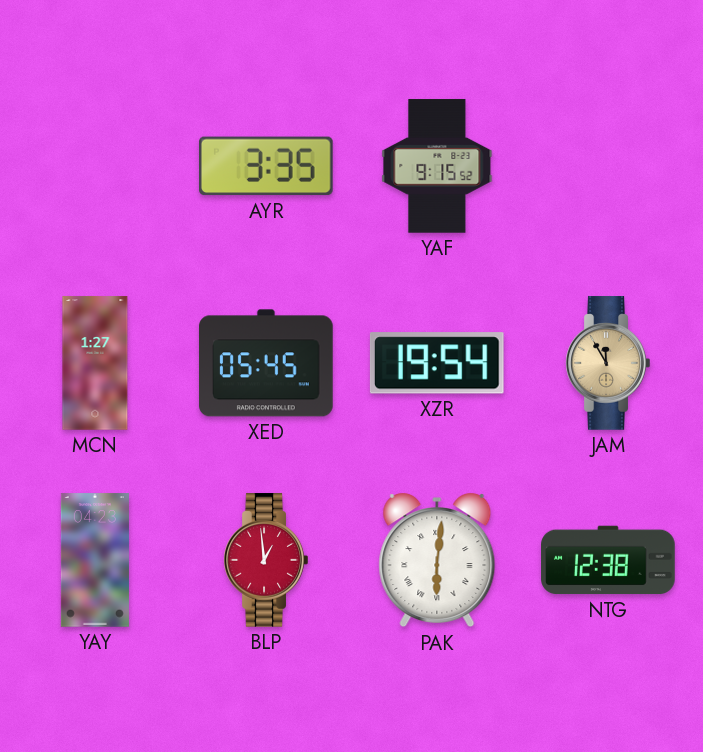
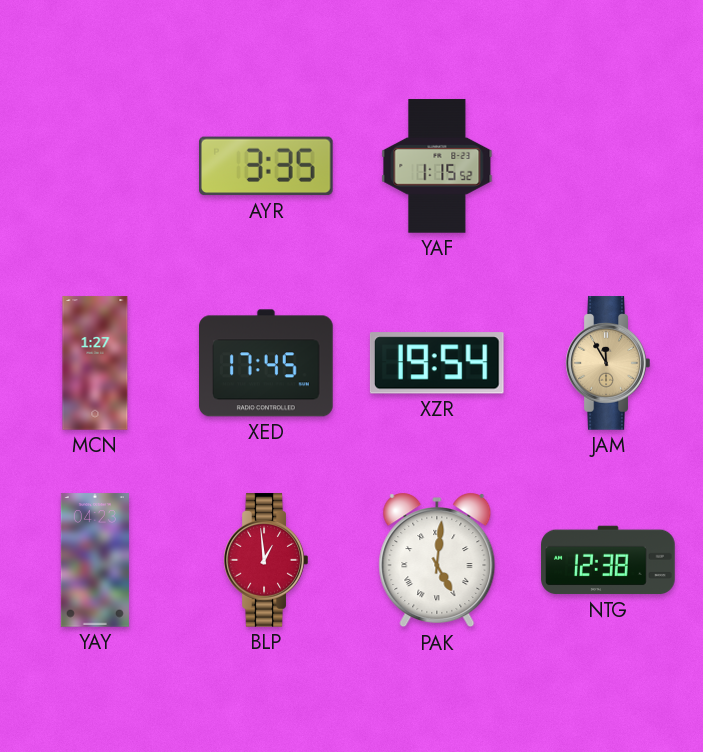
YAF: 9:15 -> 1:15
XED: 05:45 -> 17:45
PAK: 6:01 -> 5:01
